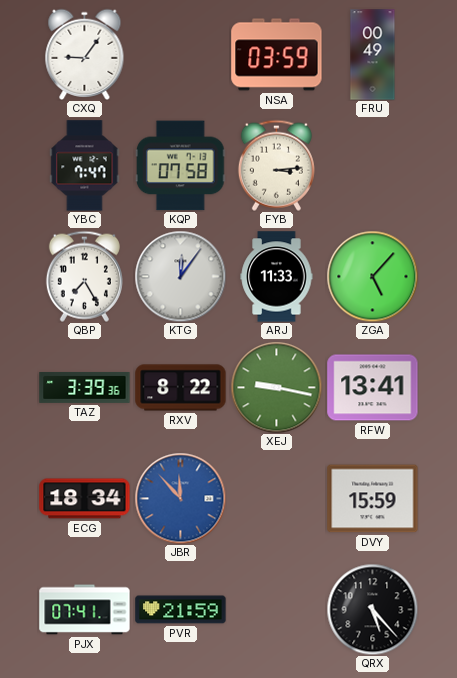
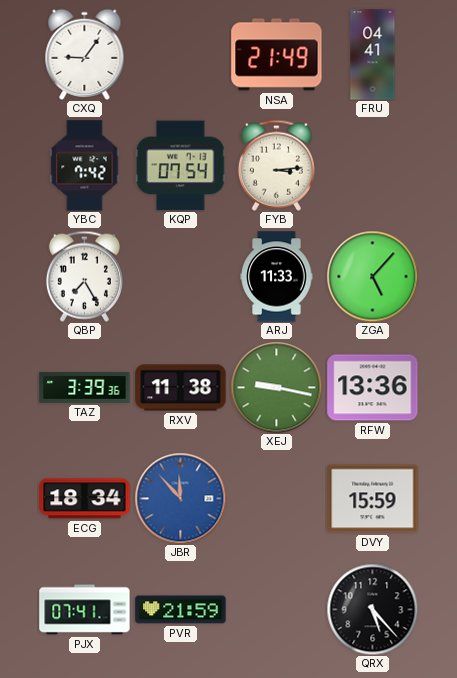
NSA: 03:59 -> 21:49
FRU: 00:49 -> 04:41
YBC: 7:47 -> 7:42
KQP: 07:58 -> 07:54
KTG: 12:06 -> none
RXV: 8:22 -> 11:38
RFW: 13:41 -> 13:36
